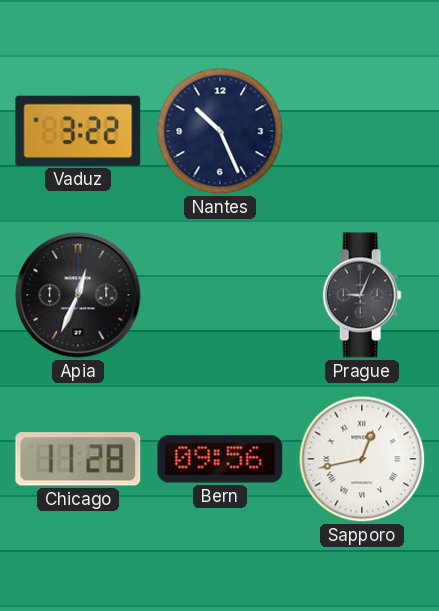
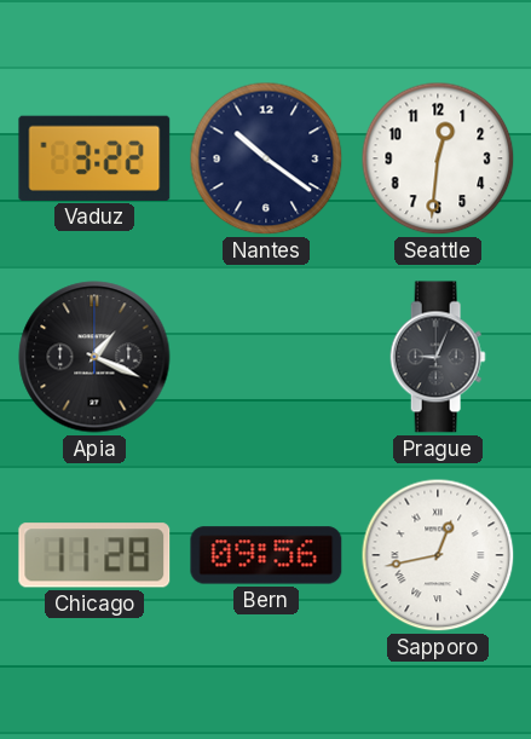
Nantes: 10:26 -> 10:21
Seattle: none -> 12:31
Apia: 12:34 -> 1:19
